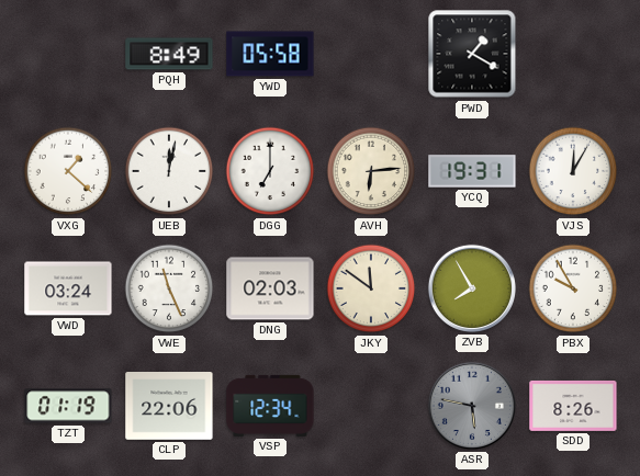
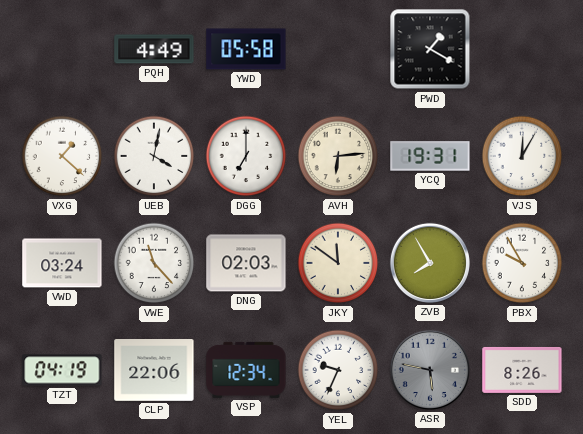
PQH: 8:49 -> 4:49
UEB: 12:02 -> 4:02
VWE: 11:26 -> 11:23
TZT: 01:19 -> 04:19
YEL: none -> 9:34
